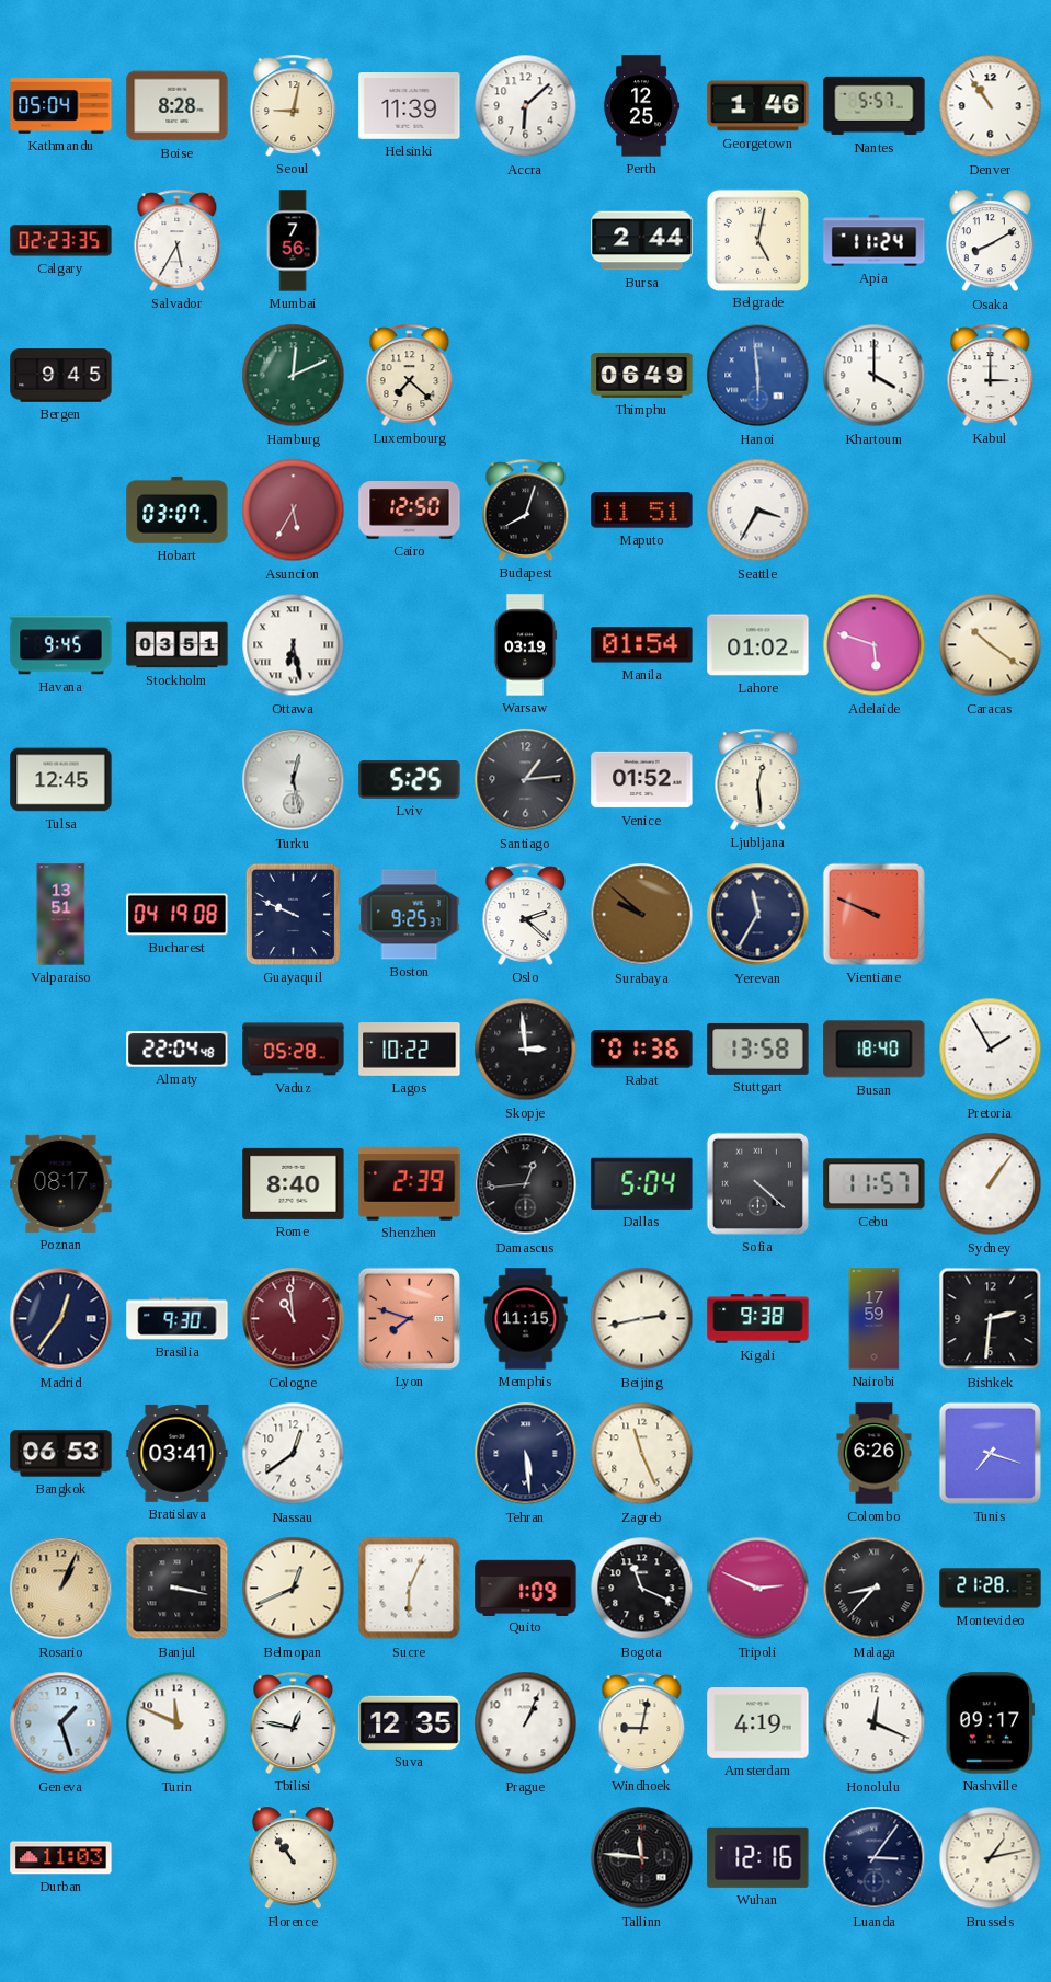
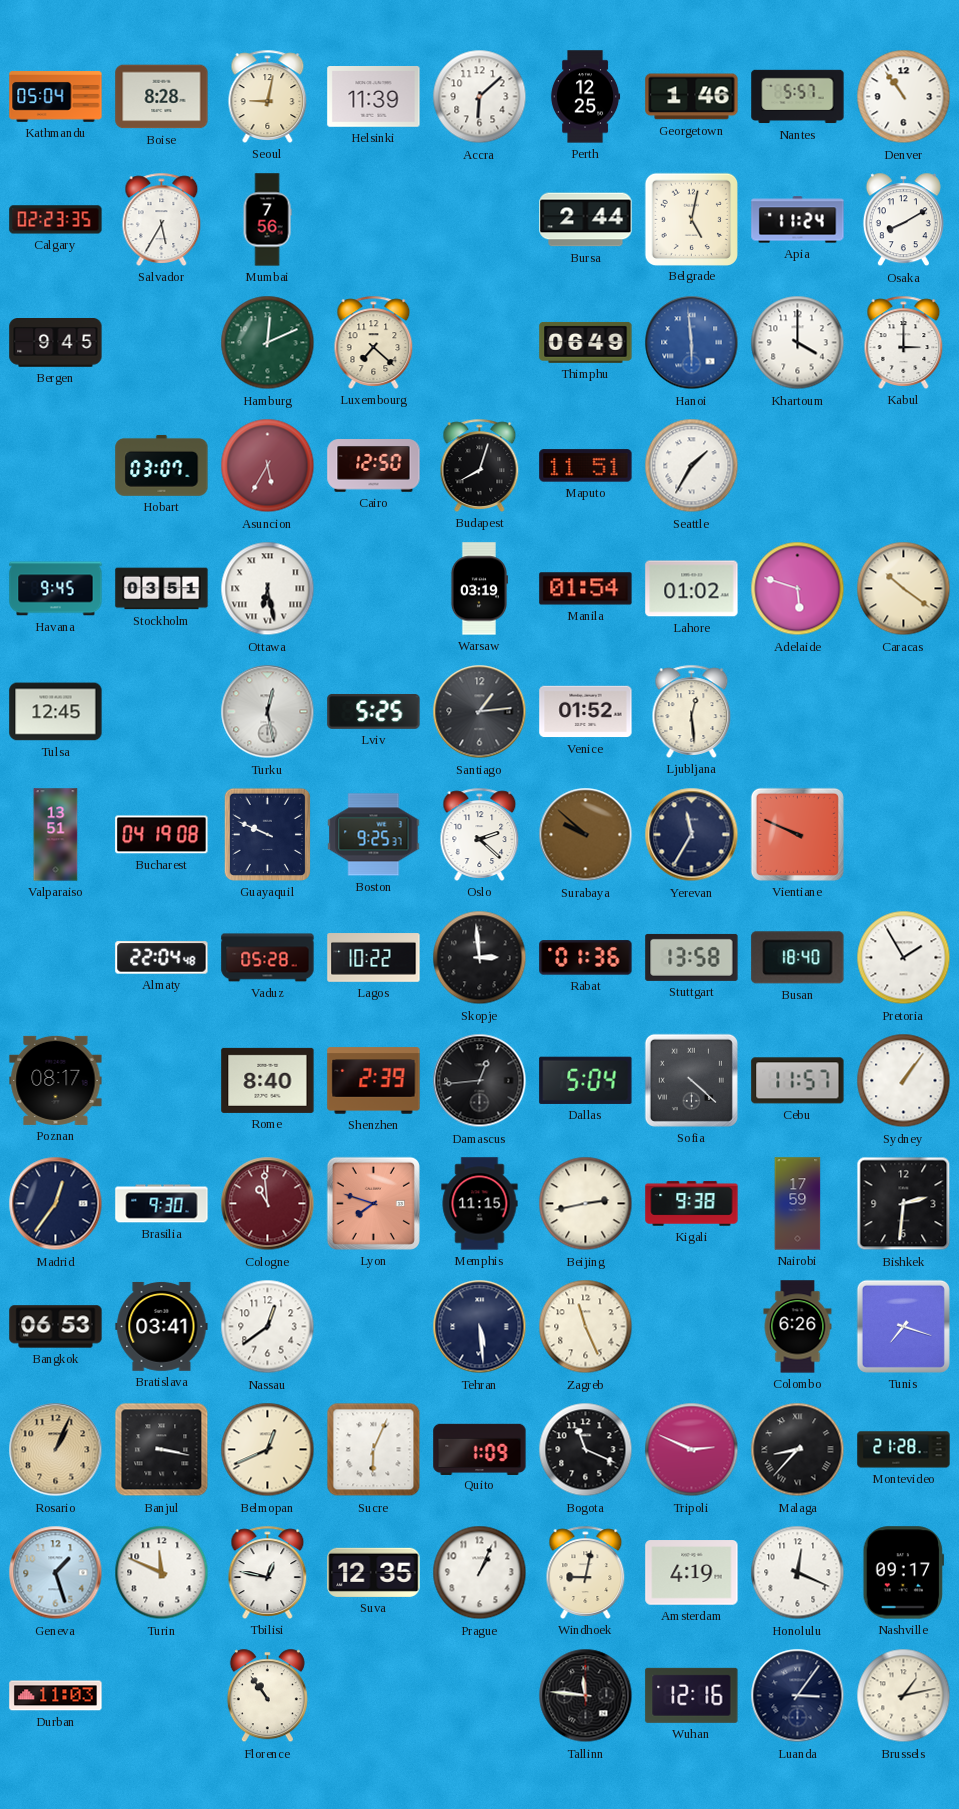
Seattle: 3:35 -> 1:35
